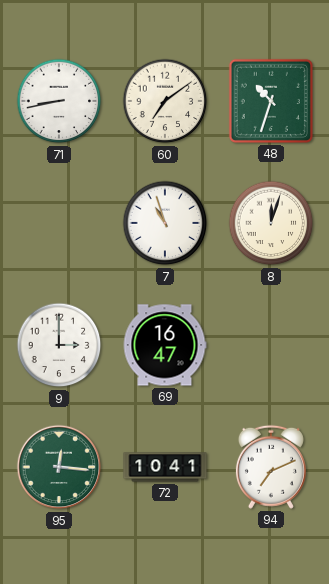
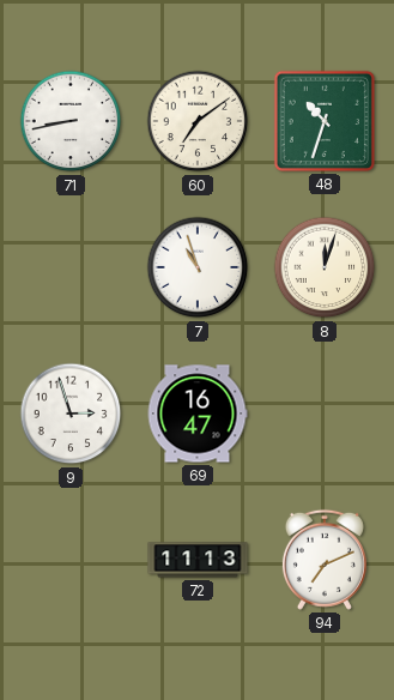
9: 3:00 -> 2:57
95: 12:16 -> none
72: 10:41 -> 11:13
